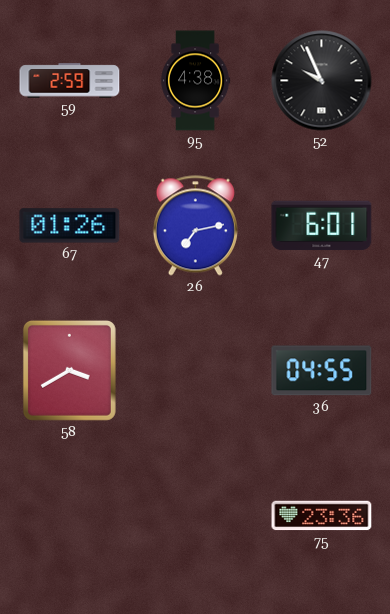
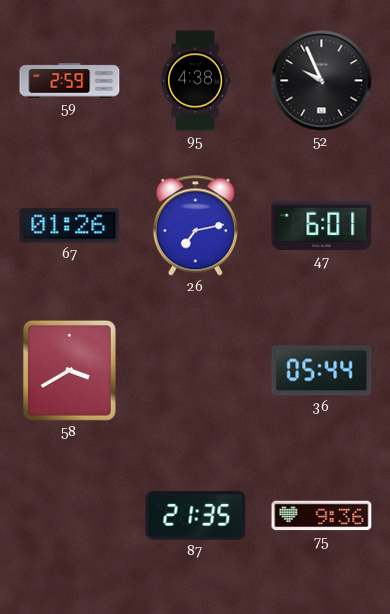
36: 04:55 -> 05:44
87: none -> 21:35
75: 23:36 -> 9:36
